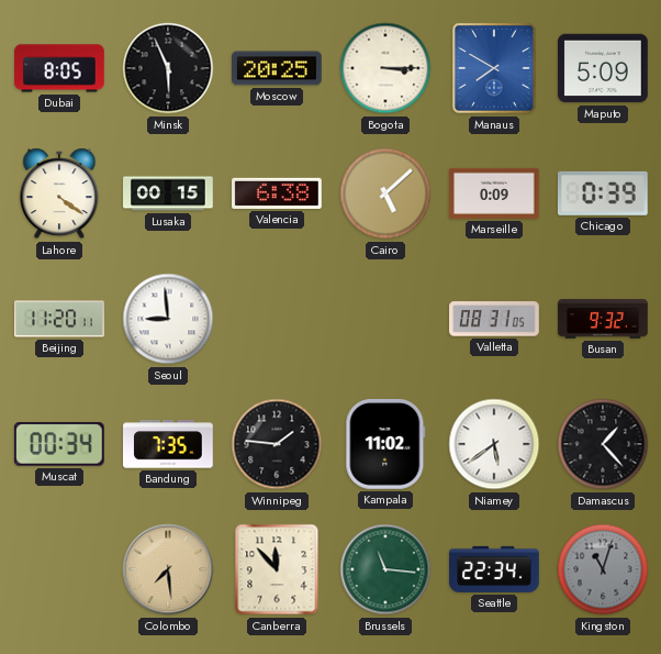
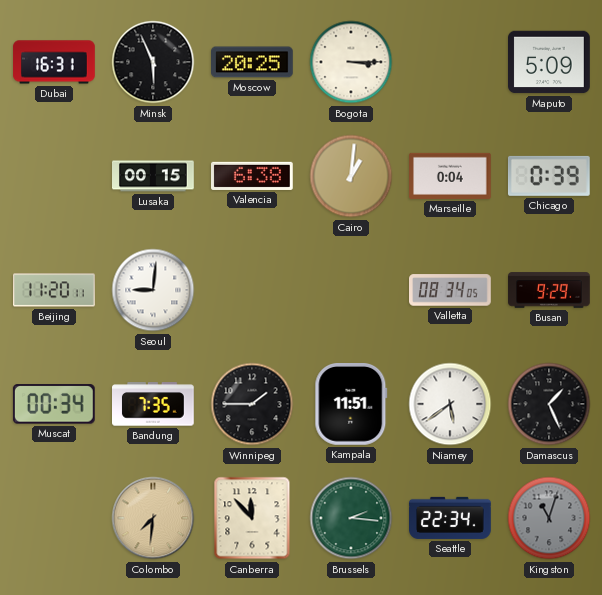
Dubai: 8:05 -> 16:31
Manaus: 7:50 -> none
Lahore: 4:21 -> none
Cairo: 5:08 -> 1:01
Marseille: 0:09 -> 0:04
Seoul: 8:59 -> 9:01
Valletta: 08:31 -> 08:34
Busan: 9:32 -> 9:29
Winnipeg: 1:46 -> 1:45
Kampala: 11:02 -> 11:51
Damascus: 1:23 -> 1:26
Colombo: 7:29 -> 7:31
Brussels: 11:16 -> 2:16
